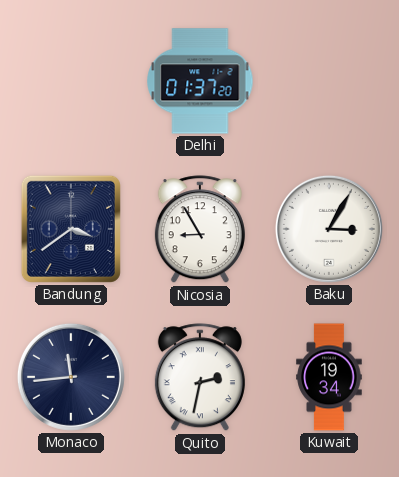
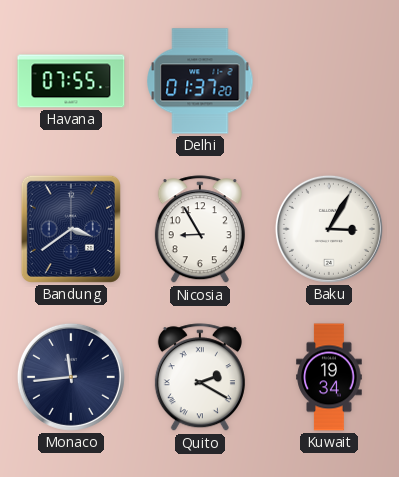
Havana: none -> 07:55
Quito: 2:32 -> 2:20
